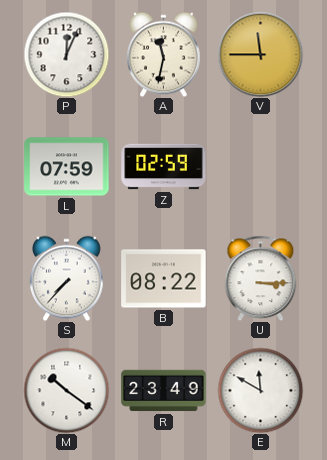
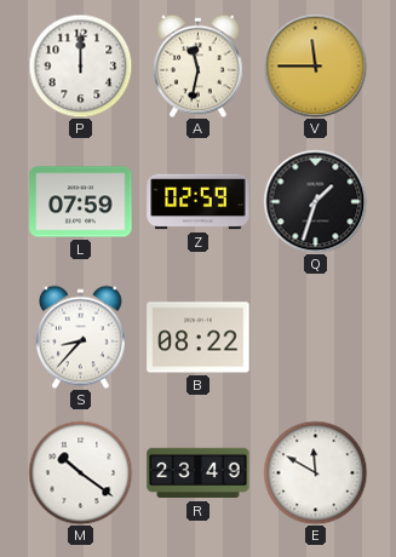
P: 12:04 -> 12:00
Q: none -> 1:33
S: 7:37 -> 8:37
U: 3:15 -> none
